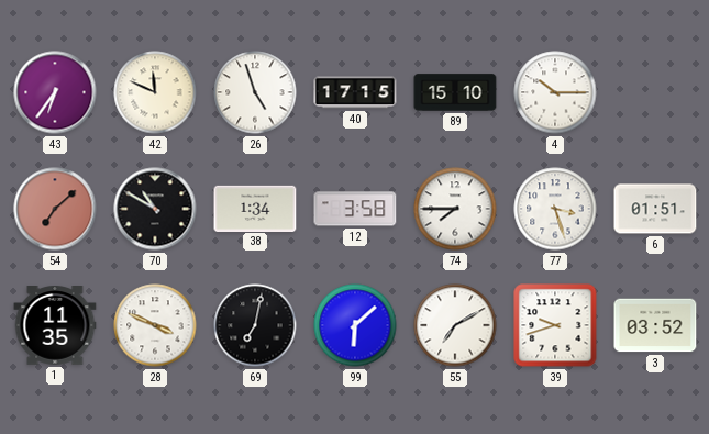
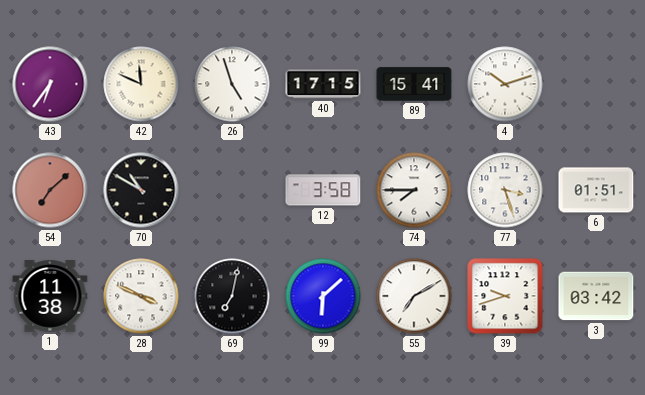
89: 15:10 -> 15:41
4: 10:15 -> 10:12
38: 1:34 -> none
1: 11:35 -> 11:38
3: 03:52 -> 03:42
